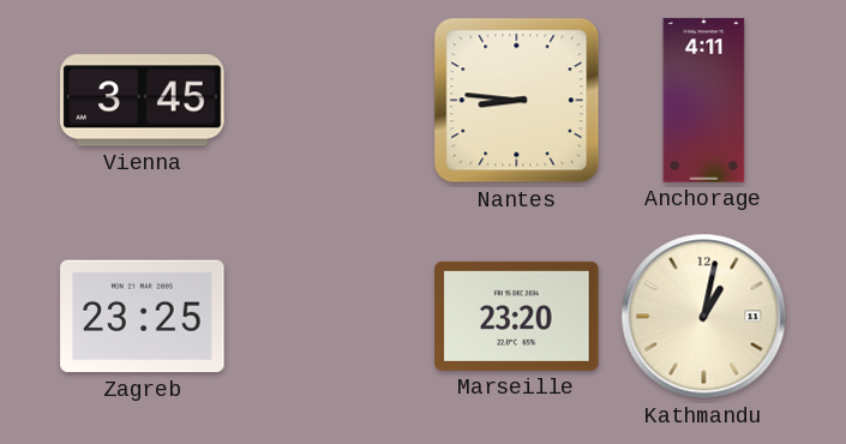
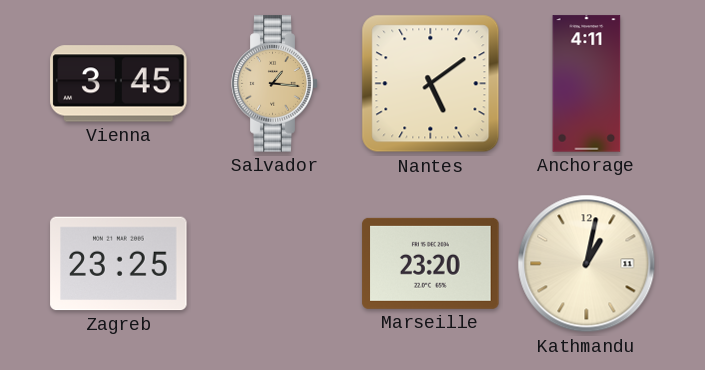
Salvador: none -> 1:16
Nantes: 8:46 -> 5:09
